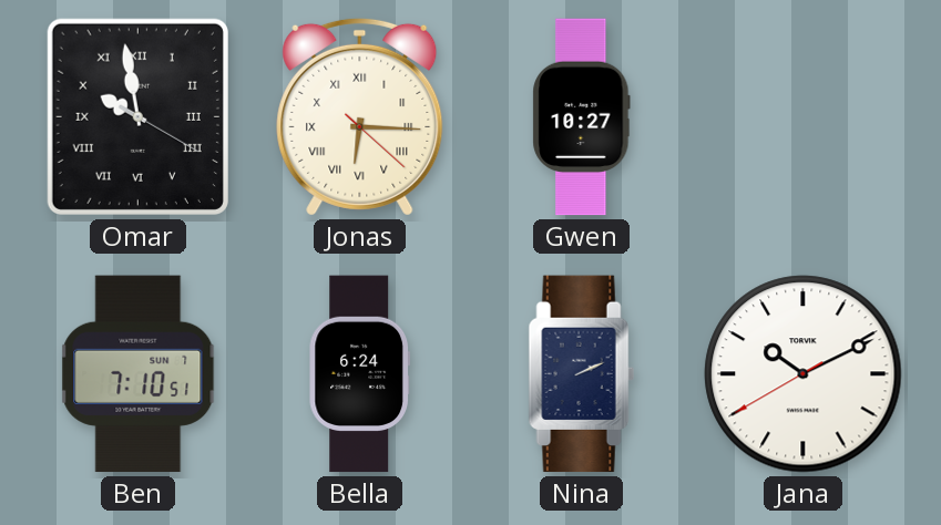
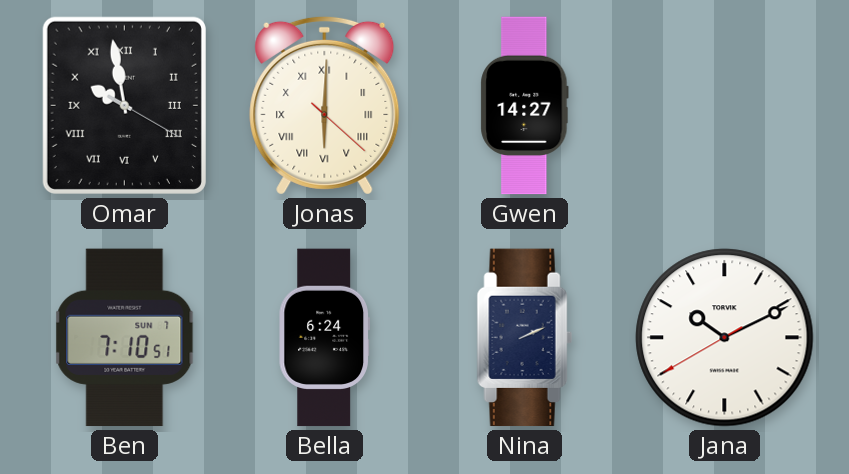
Jonas: 6:15 -> 6:00
Gwen: 10:27 -> 14:27
